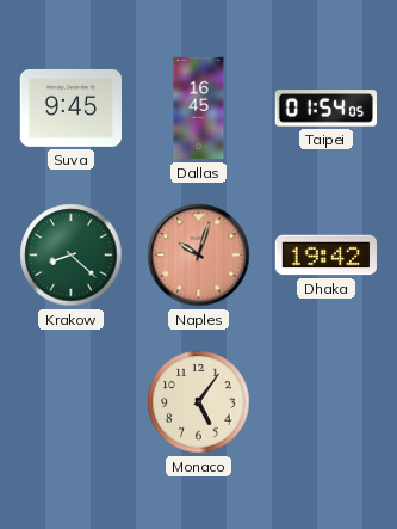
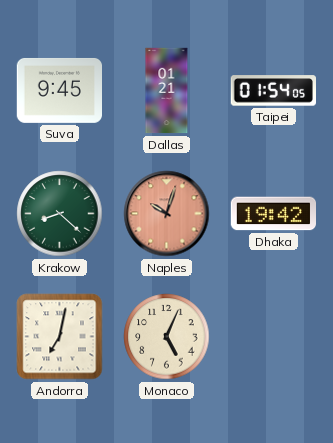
Dallas: 16:45 -> 01:21
Andorra: none -> 7:02
Monaco: 5:06 -> 5:04
